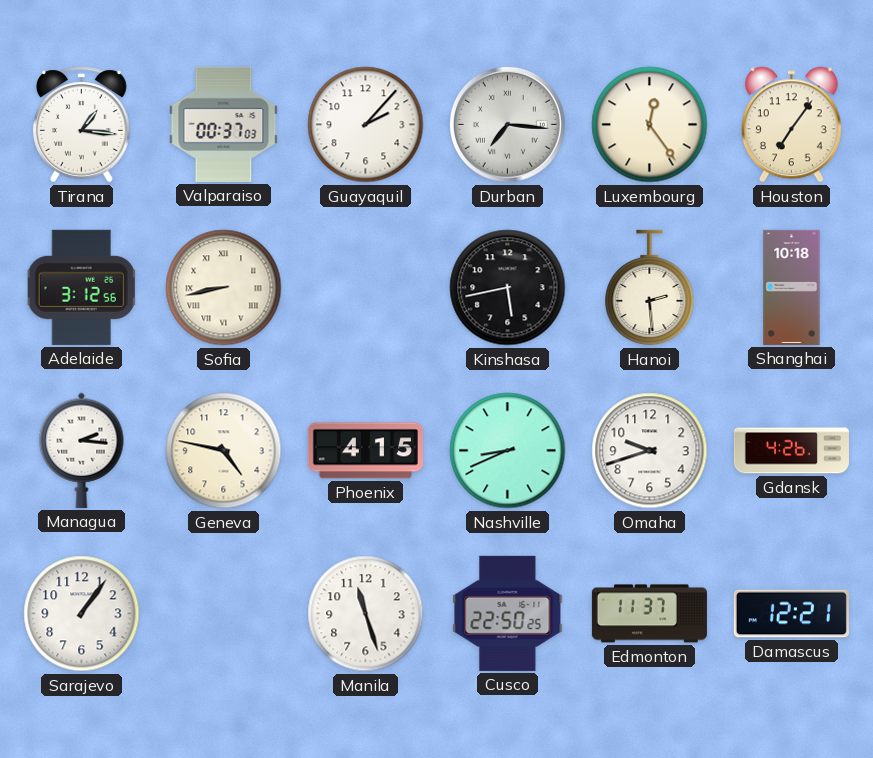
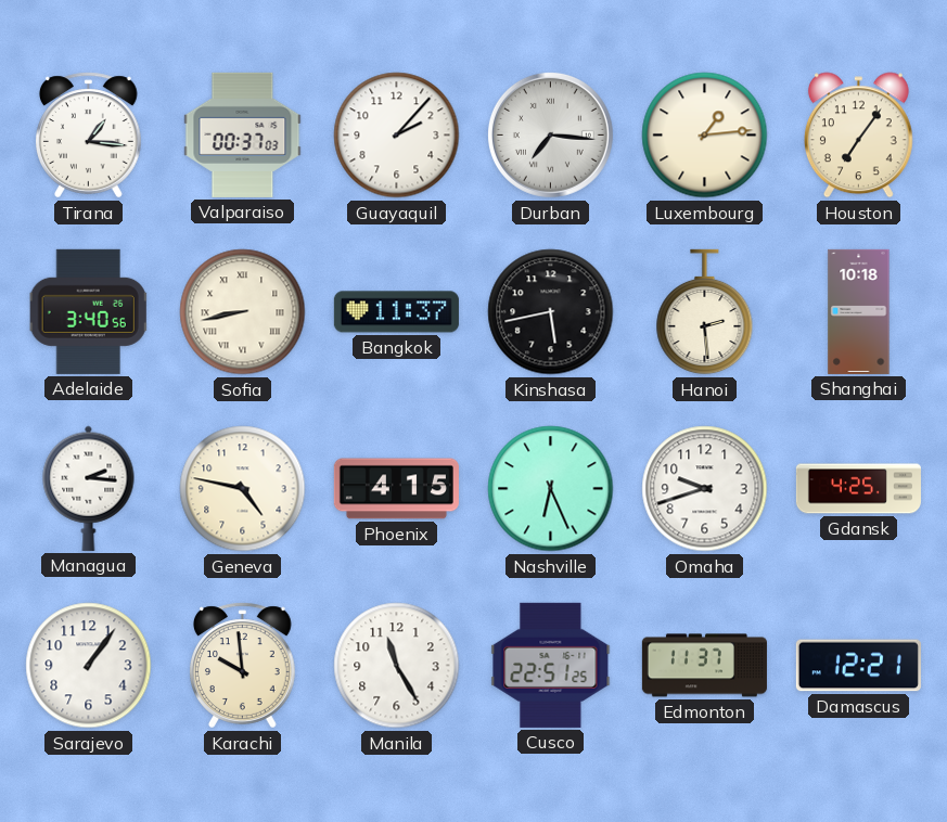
Luxembourg: 12:24 -> 1:14
Adelaide: 3:12 -> 3:40
Bangkok: none -> 11:37
Nashville: 8:41 -> 6:26
Gdansk: 4:26 -> 4:25
Karachi: none -> 9:59
Manila: 11:27 -> 11:25
Cusco: 22:50 -> 22:51
